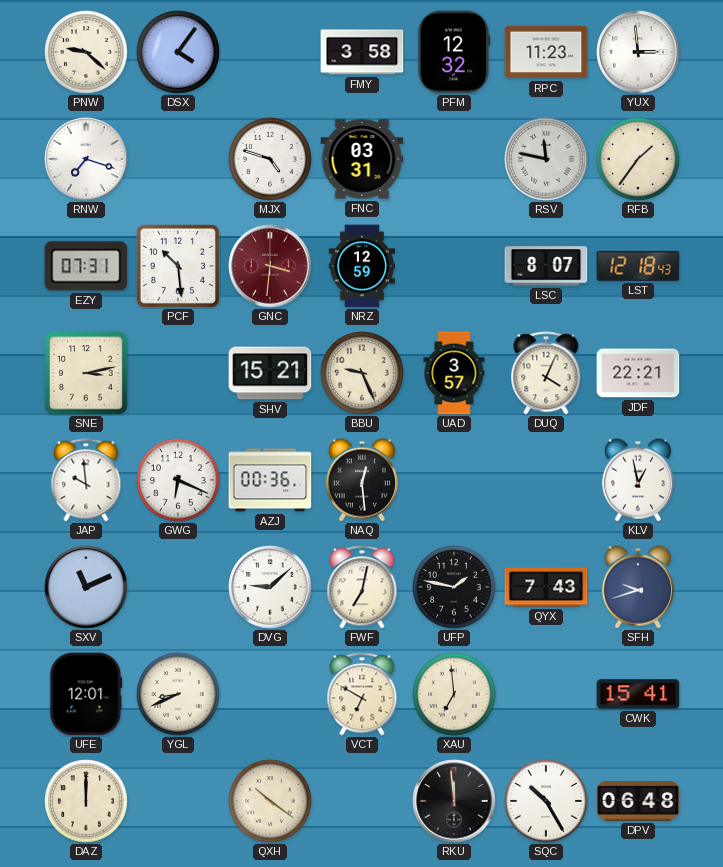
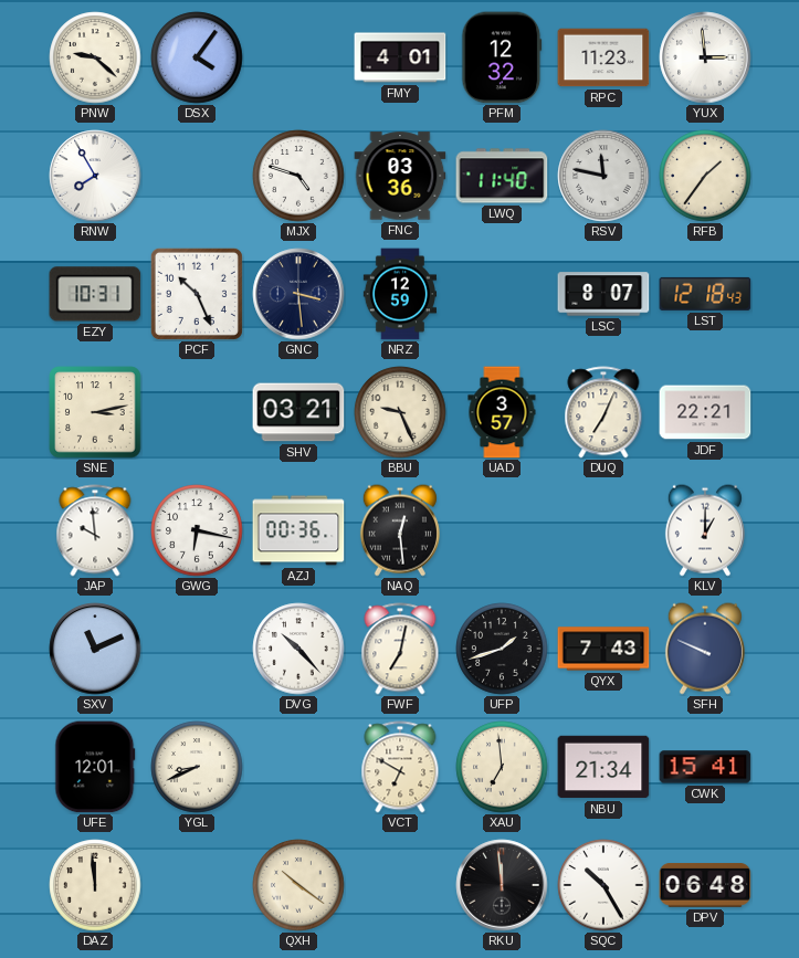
FMY: 3:58 -> 4:01
RNW: 7:18 -> 7:55
FNC: 03:31 -> 03:36
LWQ: none -> 11:40
EZY: 07:31 -> 10:31
PCF: 10:29 -> 10:26
GNC: 3:31 -> 3:29
GNC dial: burgundy -> navy
SHV: 15:21 -> 03:21
DUQ: 4:04 -> 7:04
GWG: 6:19 -> 6:17
KLV: 12:58 -> 1:00
DVG: 9:08 -> 10:23
UFP: 1:47 -> 1:42
SFH: 9:42 -> 9:49
NBU: none -> 21:34
DAZ: 12:00 -> 11:59
